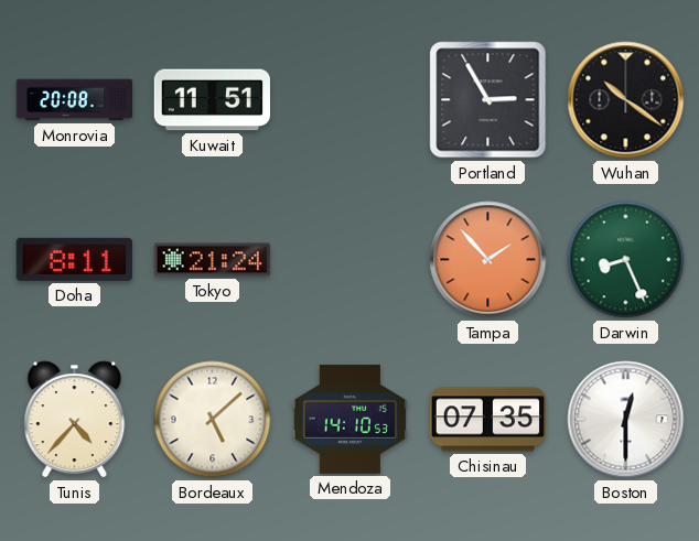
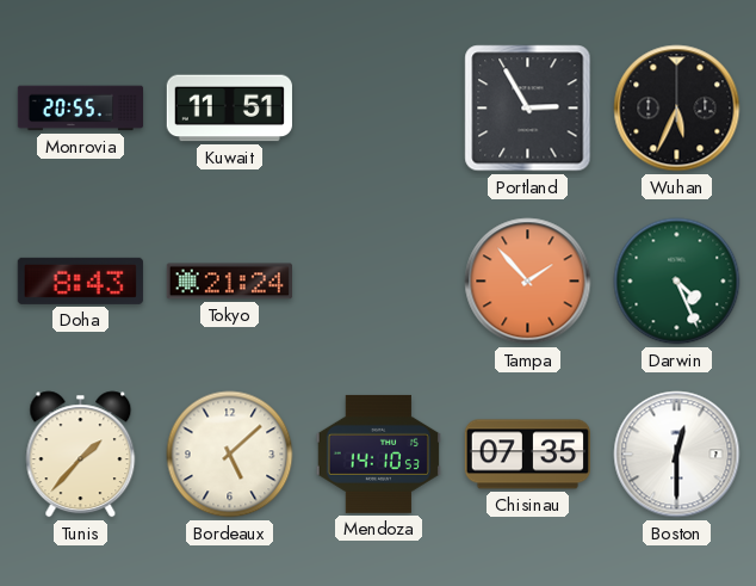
Monrovia: 20:08 -> 20:55
Wuhan: 10:21 -> 5:34
Doha: 8:11 -> 8:43
Darwin: 8:26 -> 4:26
Tunis: 4:37 -> 1:37
